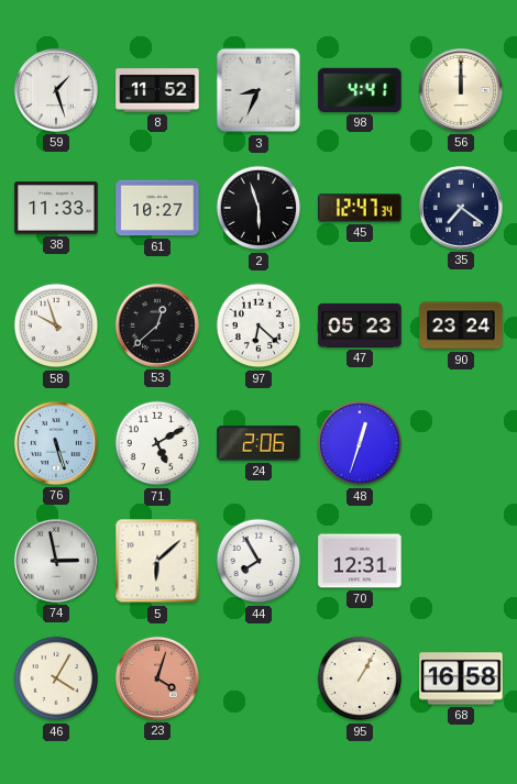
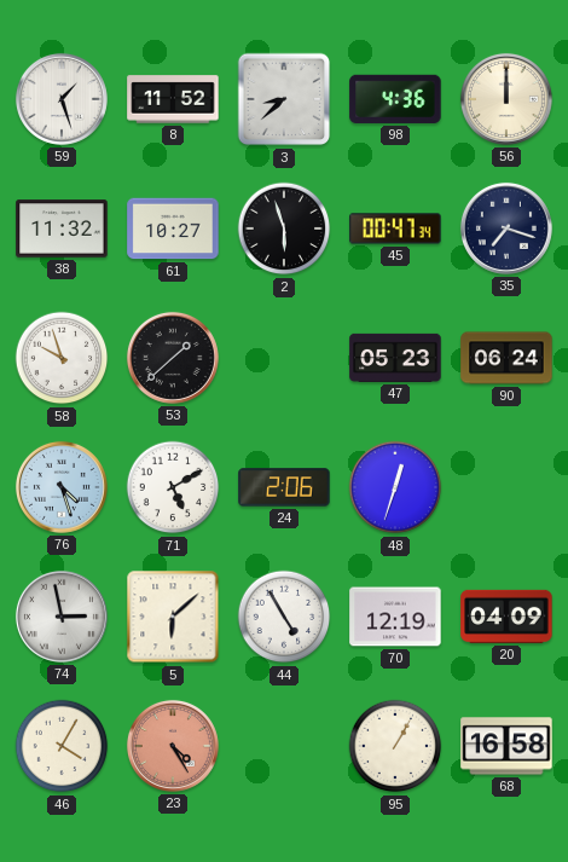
3: 8:34 -> 8:38
98: 4:41 -> 4:36
38: 11:33 -> 11:32
45: 12:47 -> 00:47
35: 7:21 -> 7:18
53: 12:38 -> 1:38
97: 6:22 -> none
90: 23:24 -> 06:24
76: 5:27 -> 4:27
44: 7:55 -> 4:55
70: 12:31 -> 12:19
20: none -> 04:09
23: 4:03 -> 4:25
